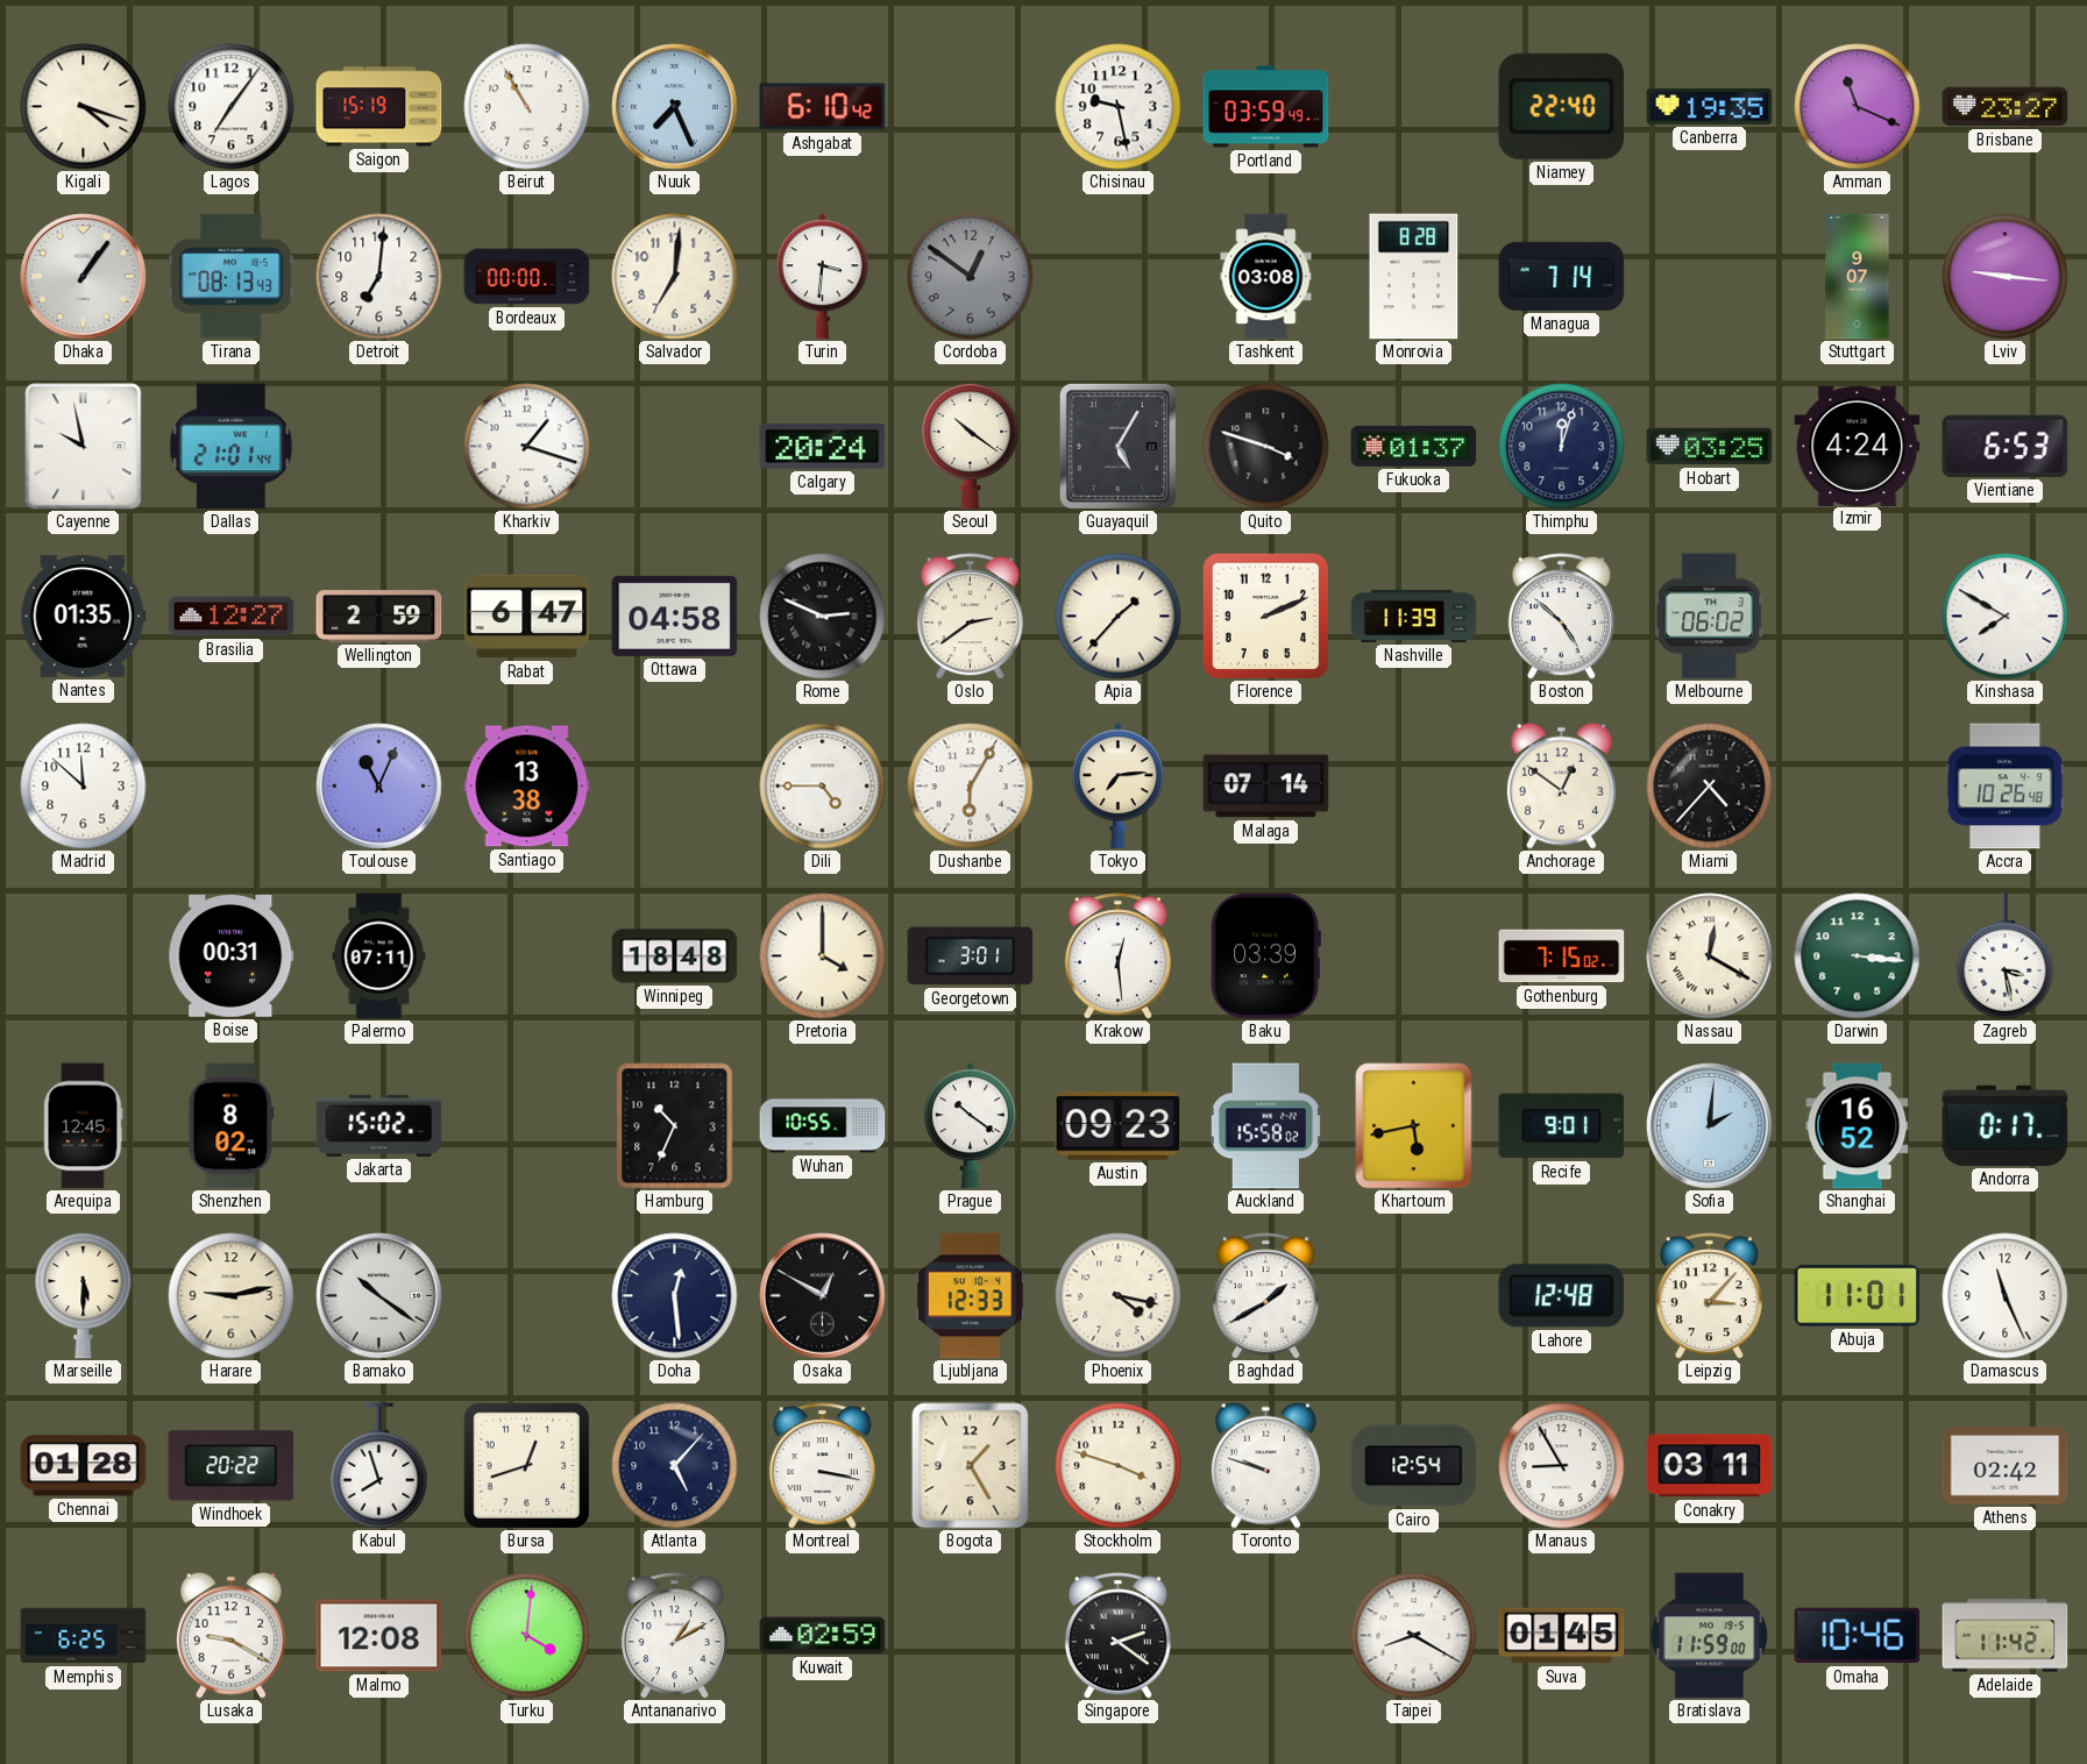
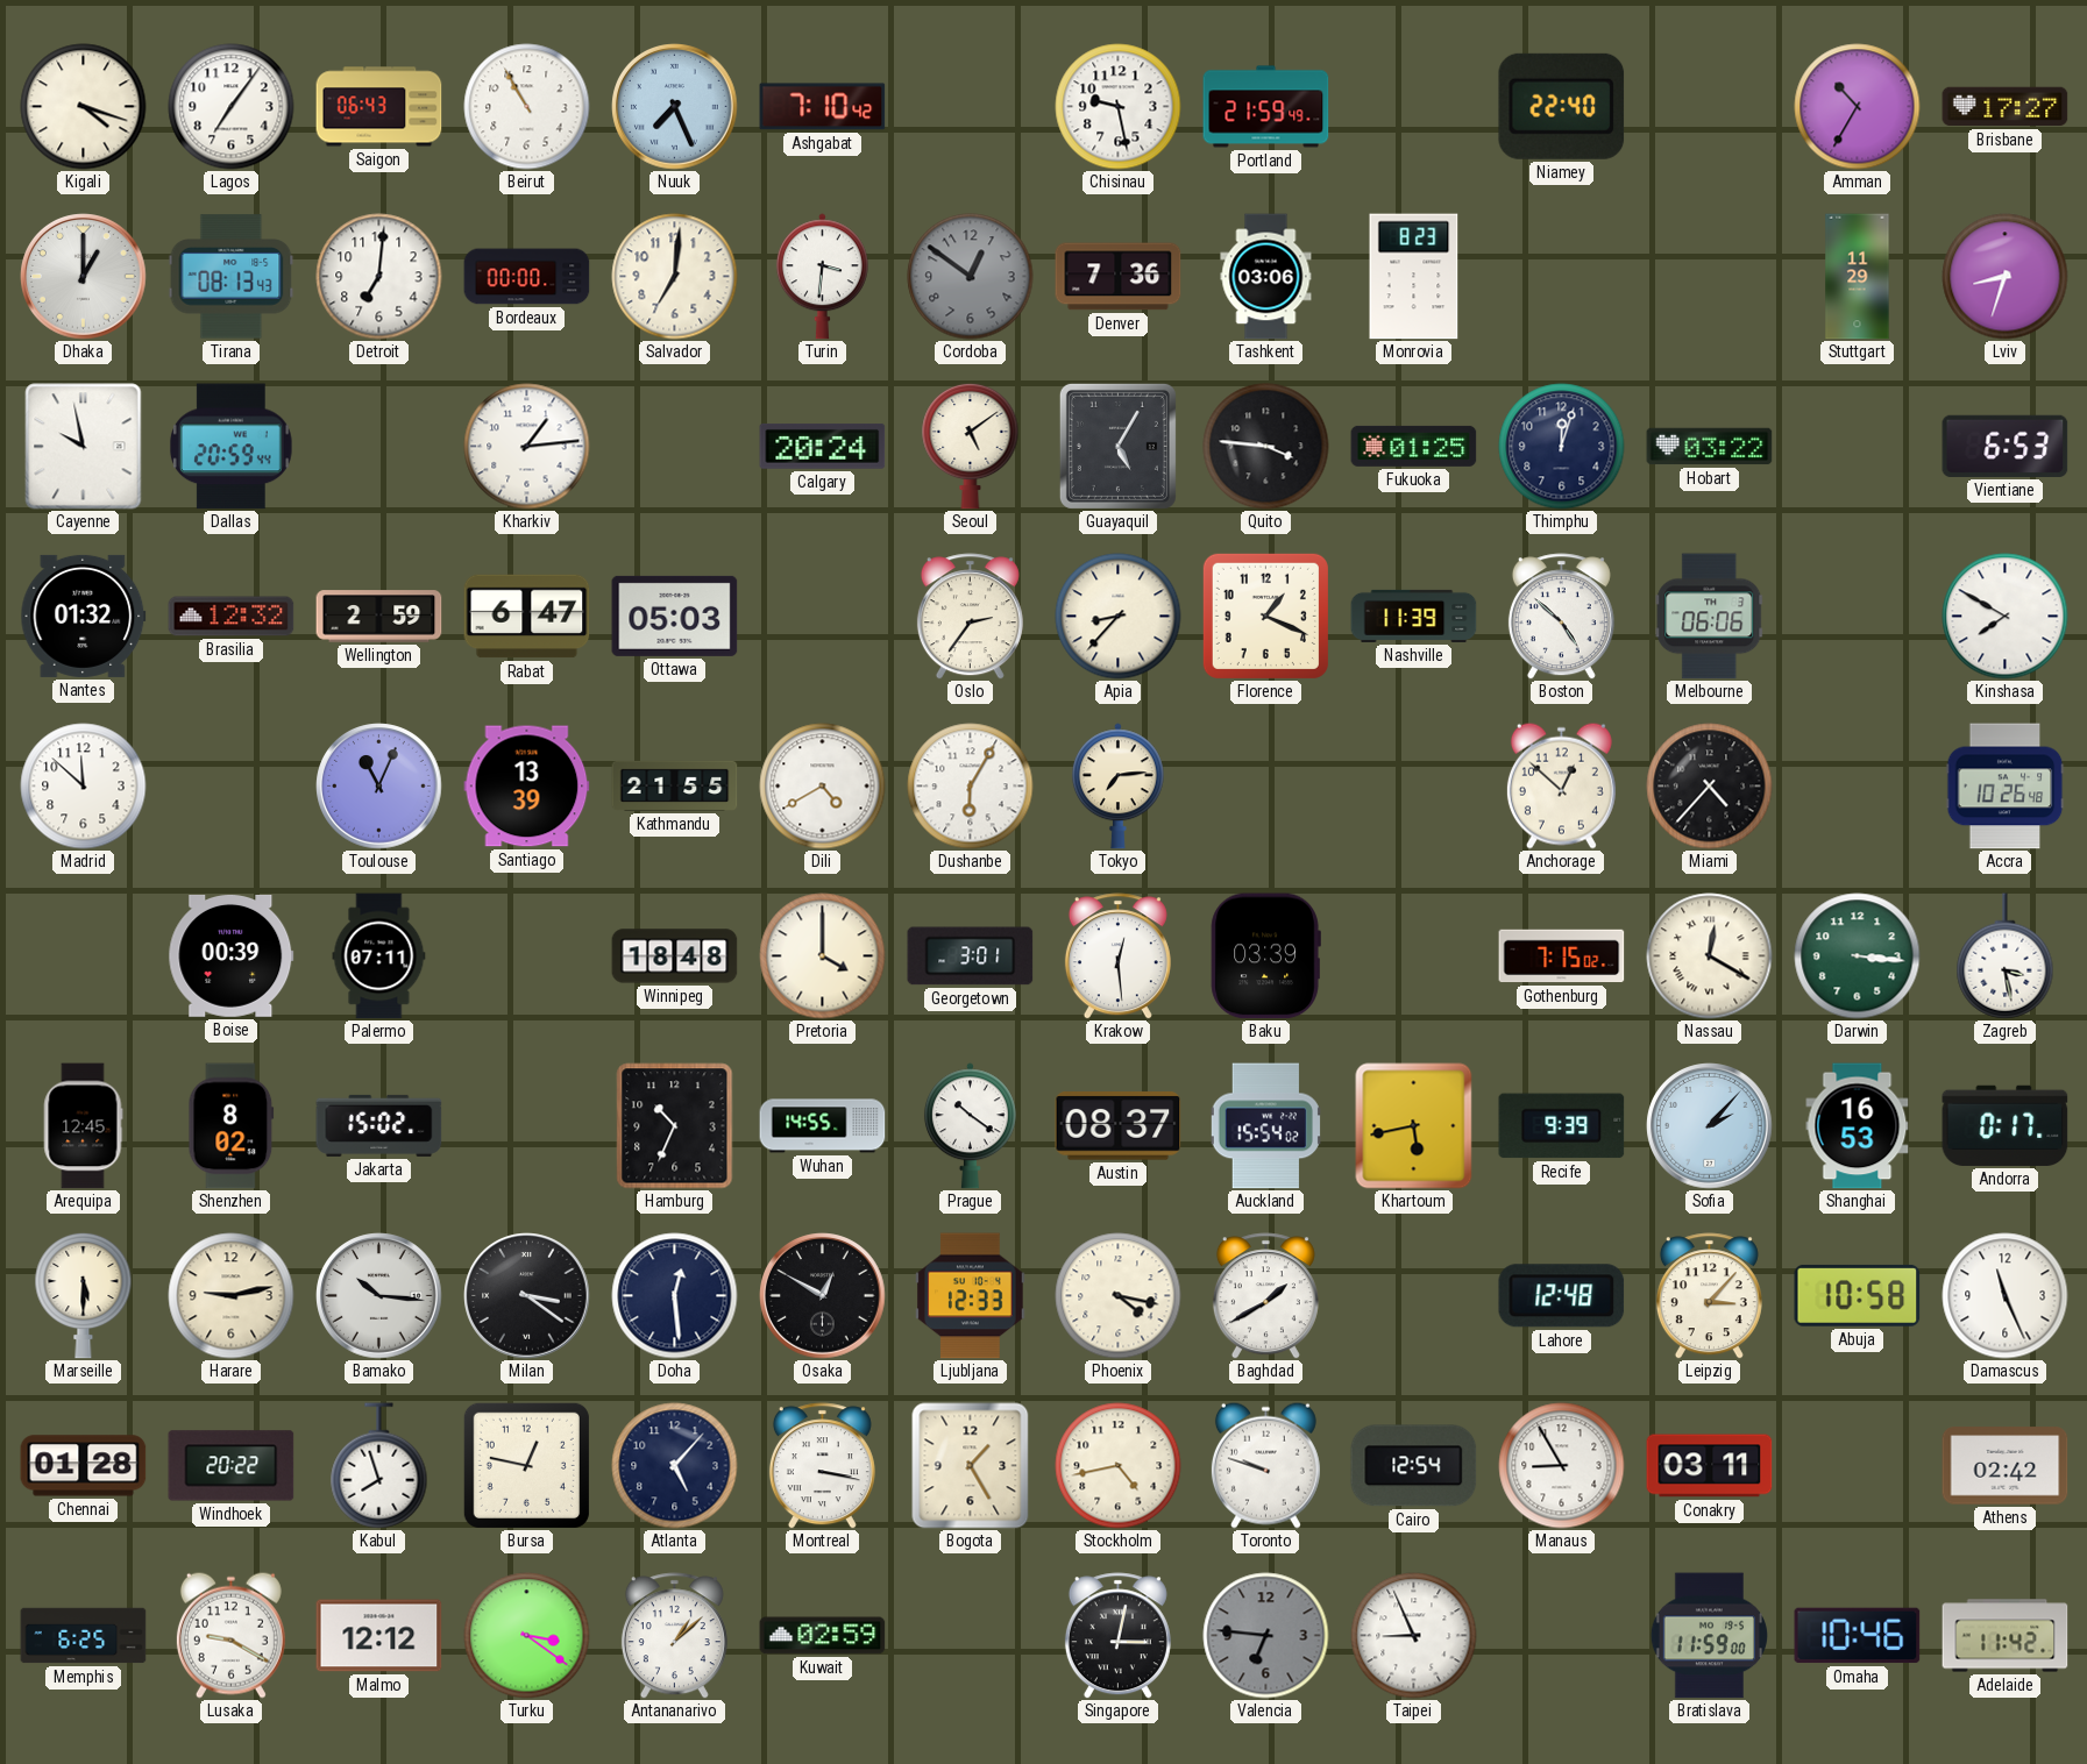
Saigon: 15:19 -> 06:43
Ashgabat: 6:10 -> 7:10
Portland: 03:59 -> 21:59
Canberra: 19:35 -> none
Amman: 11:19 -> 10:35
Brisbane: 23:27 -> 17:27
Dhaka: 1:06 -> 1:00
Denver: none -> 7:36
Tashkent: 03:08 -> 03:06
Monrovia: 8:28 -> 8:23
Managua: 7:14 -> none
Stuttgart: 9:07 -> 11:29
Lviv: 9:16 -> 8:33
Dallas: 21:01 -> 20:59
Kharkiv: 1:18 -> 1:14
Seoul: 10:21 -> 5:09
Quito: 3:48 -> 3:46
Fukuoka: 01:37 -> 01:25
Hobart: 03:25 -> 03:22
Izmir: 4:24 -> none
Nantes: 01:35 -> 01:32
Brasilia: 12:27 -> 12:32
Ottawa: 04:58 -> 05:03
Rome: 2:49 -> none
Oslo: 2:39 -> 2:36
Apia: 1:37 -> 8:37
Florence: 2:11 -> 1:19
Melbourne: 06:02 -> 06:06
Santiago: 13:38 -> 13:39
Kathmandu: none -> 21:55
Dili: 4:45 -> 4:40
Malaga: 07:14 -> none
Anchorage: 12:51 -> 12:52
Boise: 00:31 -> 00:39
Wuhan: 10:55 -> 14:55
Austin: 09:23 -> 08:37
Auckland: 15:58 -> 15:54
Recife: 9:01 -> 9:39
Sofia: 2:01 -> 2:07
Shanghai: 16:52 -> 16:53
Bamako: 10:21 -> 10:16
Milan: none -> 3:21
Abuja: 11:01 -> 10:58
Bursa: 12:42 -> 12:47
Stockholm: 3:48 -> 4:43
Malmo: 12:08 -> 12:12
Turku: 4:01 -> 3:21
Antananarivo: 1:10 -> 1:08
Singapore: 2:21 -> 3:02
Valencia: none -> 6:46
Taipei: 8:20 -> 8:56
Suva: 01:45 -> none
